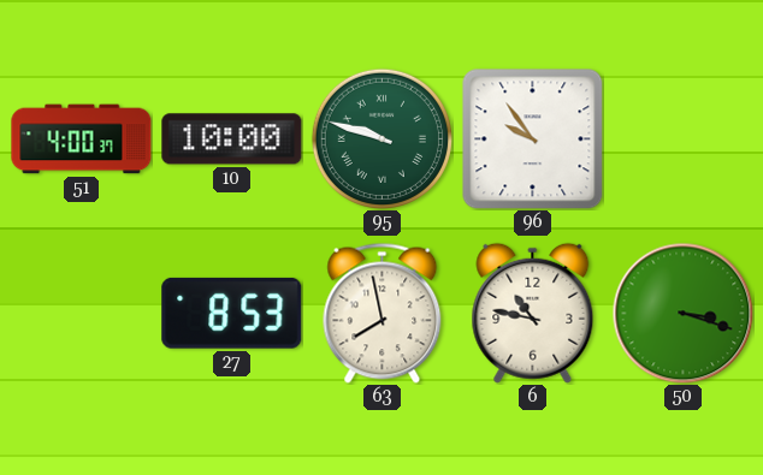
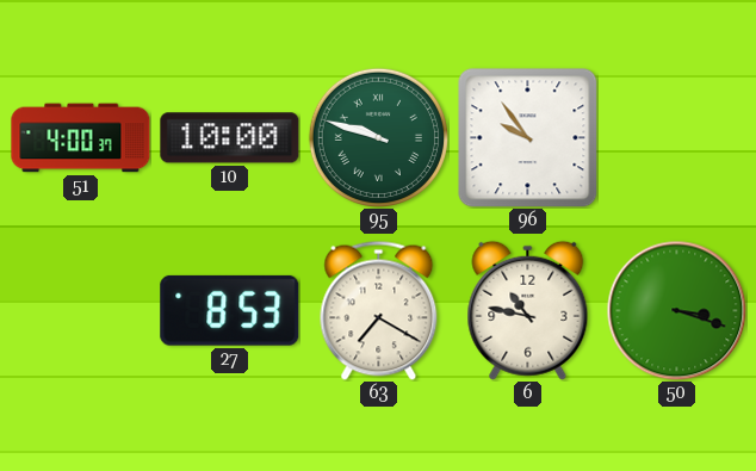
63: 7:58 -> 7:20
